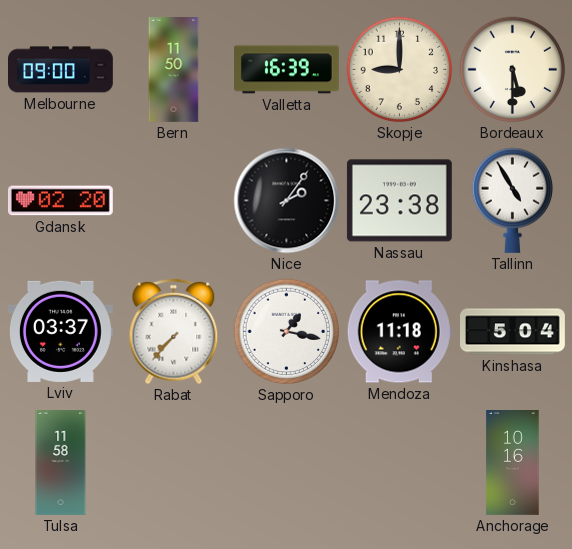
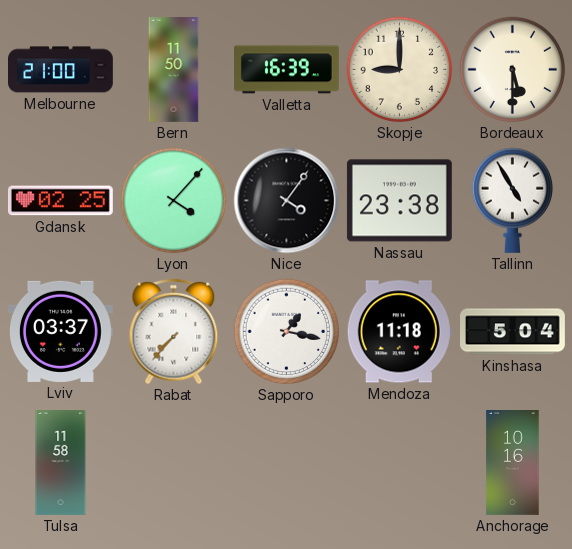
Melbourne: 09:00 -> 21:00
Gdansk: 02:20 -> 02:25
Lyon: none -> 4:07
Nice: 2:06 -> 4:06
